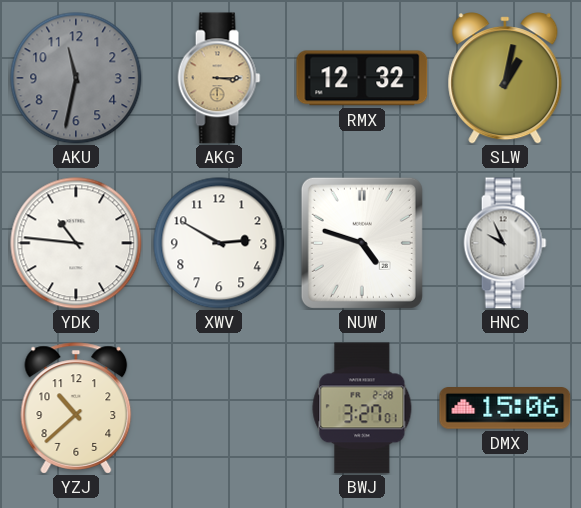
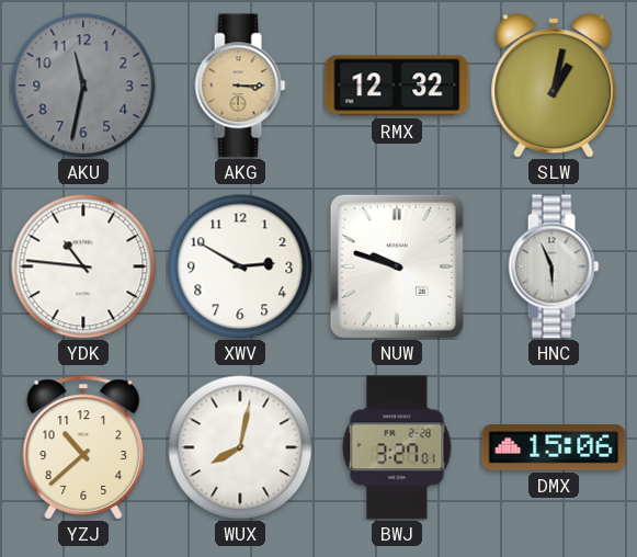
NUW: 4:48 -> 9:48
HNC: 9:56 -> 5:56
WUX: none -> 8:02
